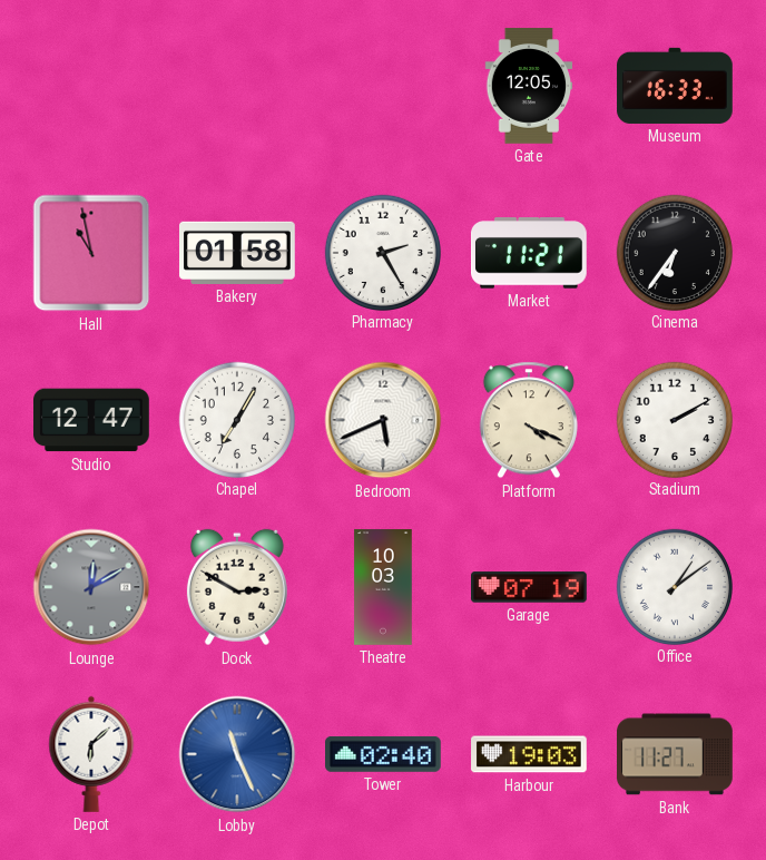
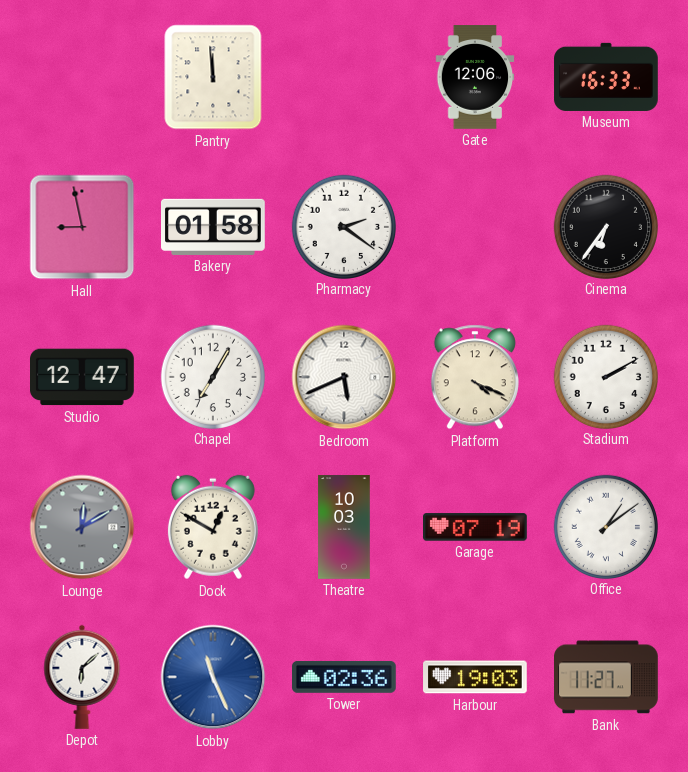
Pantry: none -> 11:59
Gate: 12:05 -> 12:06
Hall: 10:58 -> 8:58
Pharmacy: 2:25 -> 2:21
Market: 11:21 -> none
Dock: 2:50 -> 12:50
Tower: 02:40 -> 02:36
